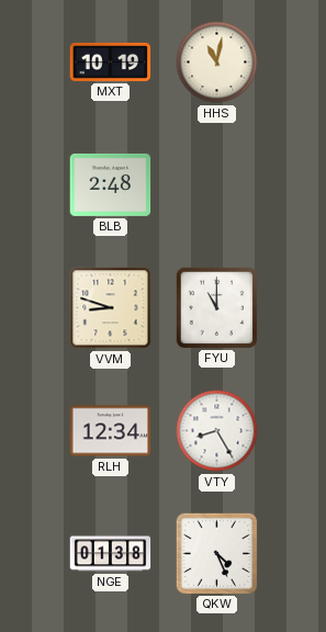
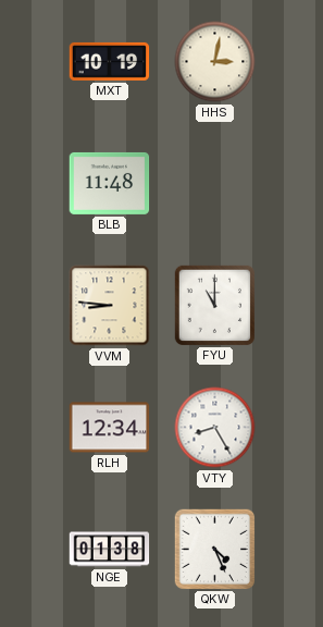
HHS: 11:02 -> 3:02
BLB: 2:48 -> 11:48
VVM: 8:48 -> 8:46
